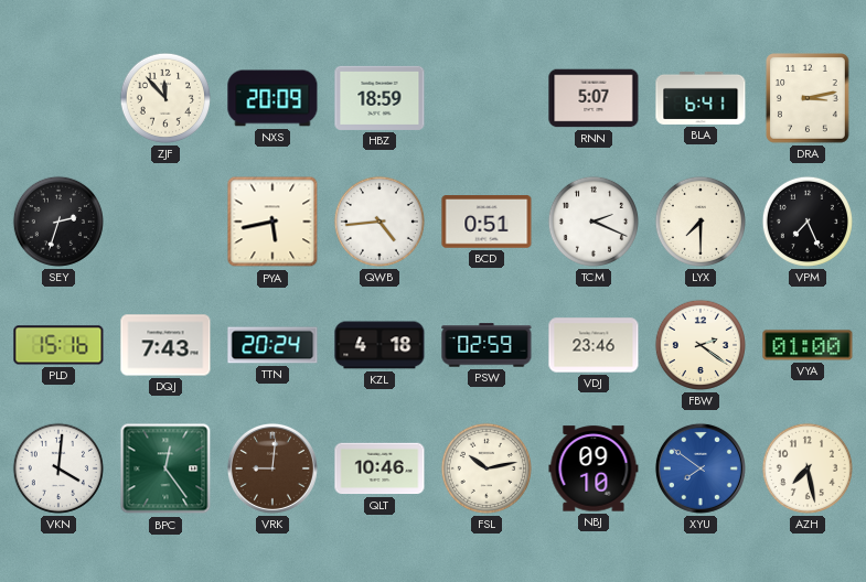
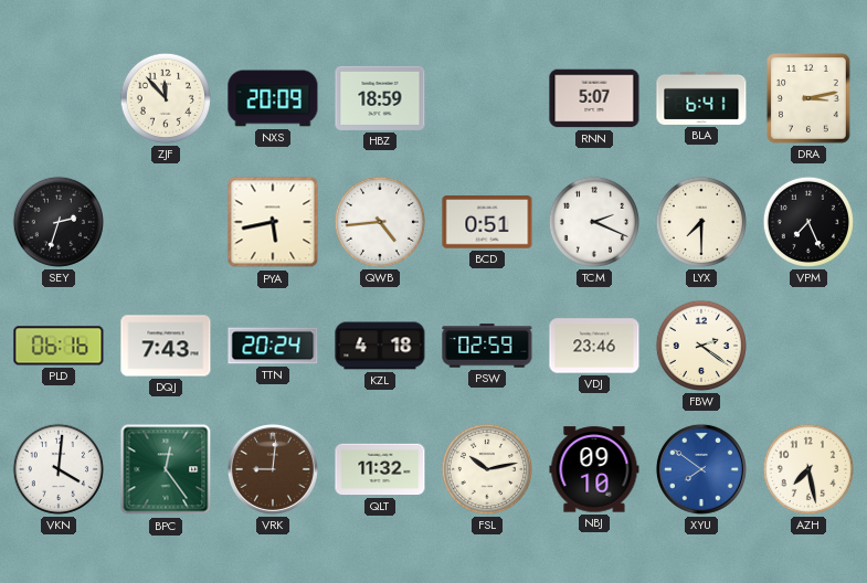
PLD: 15:16 -> 06:16
VYA: 01:00 -> none
QLT: 10:46 -> 11:32
